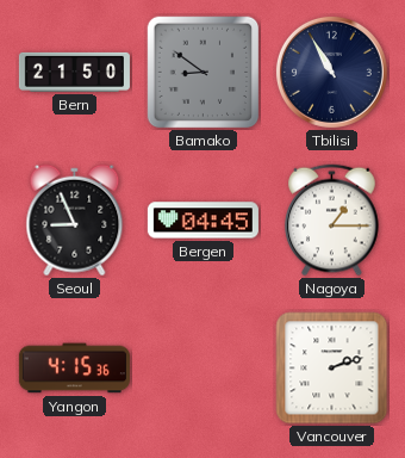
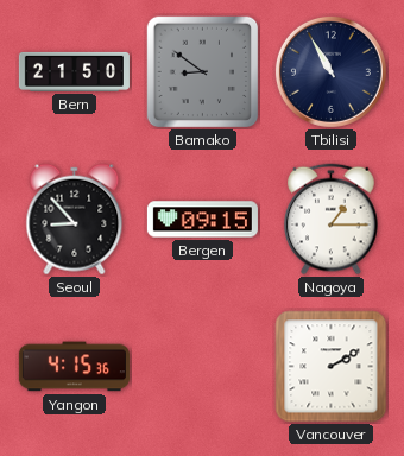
Seoul: 8:56 -> 8:53
Bergen: 04:45 -> 09:15
Vancouver: 2:12 -> 2:10
